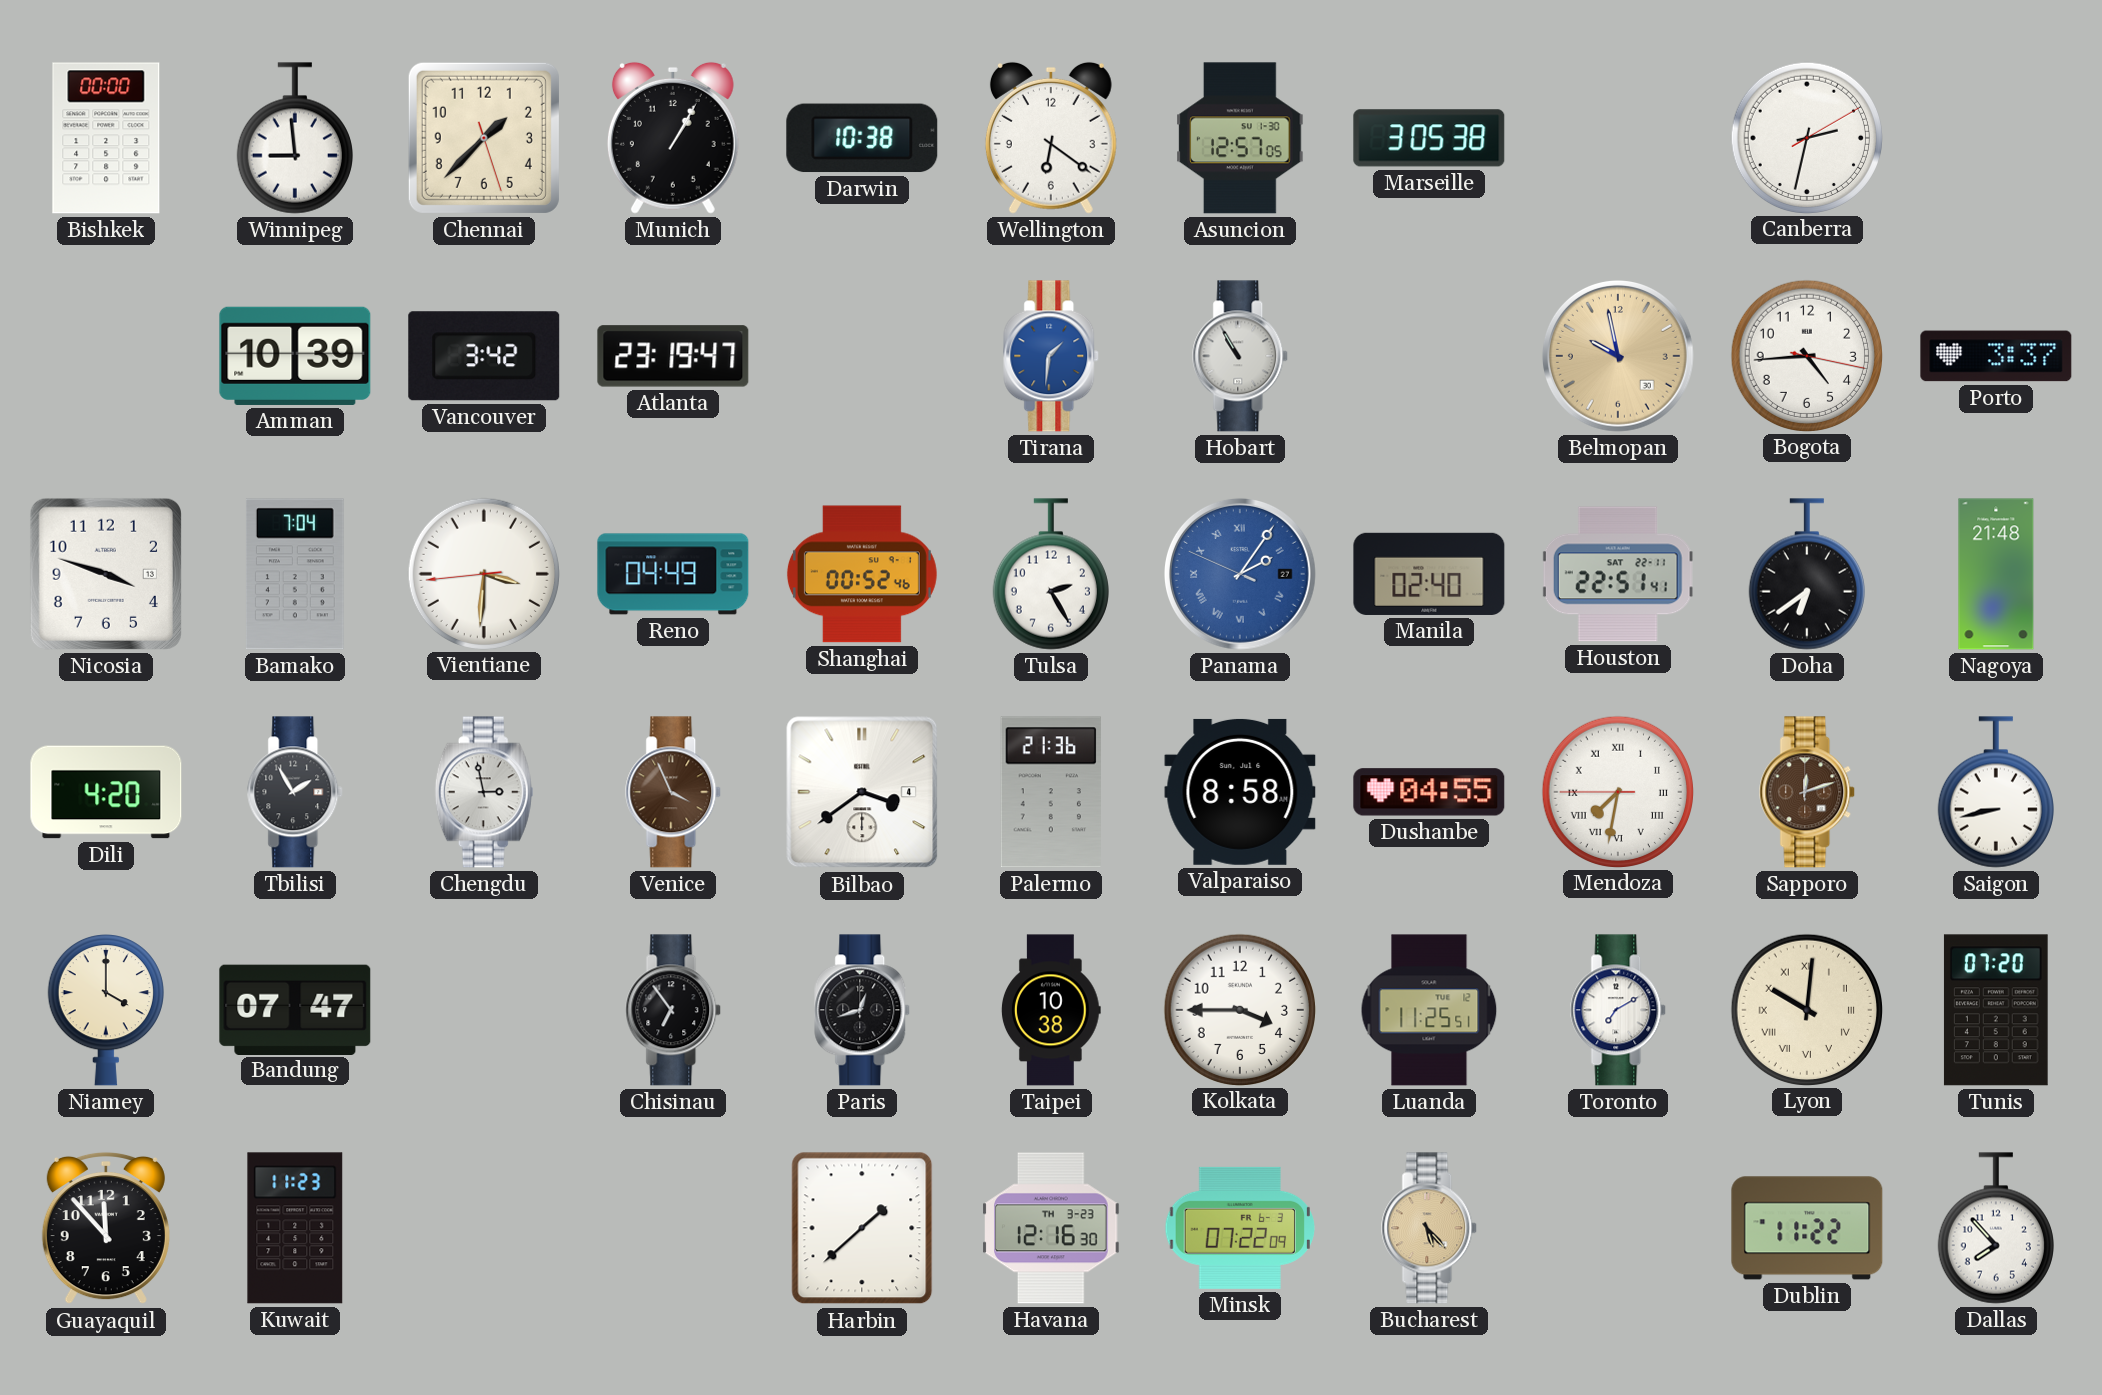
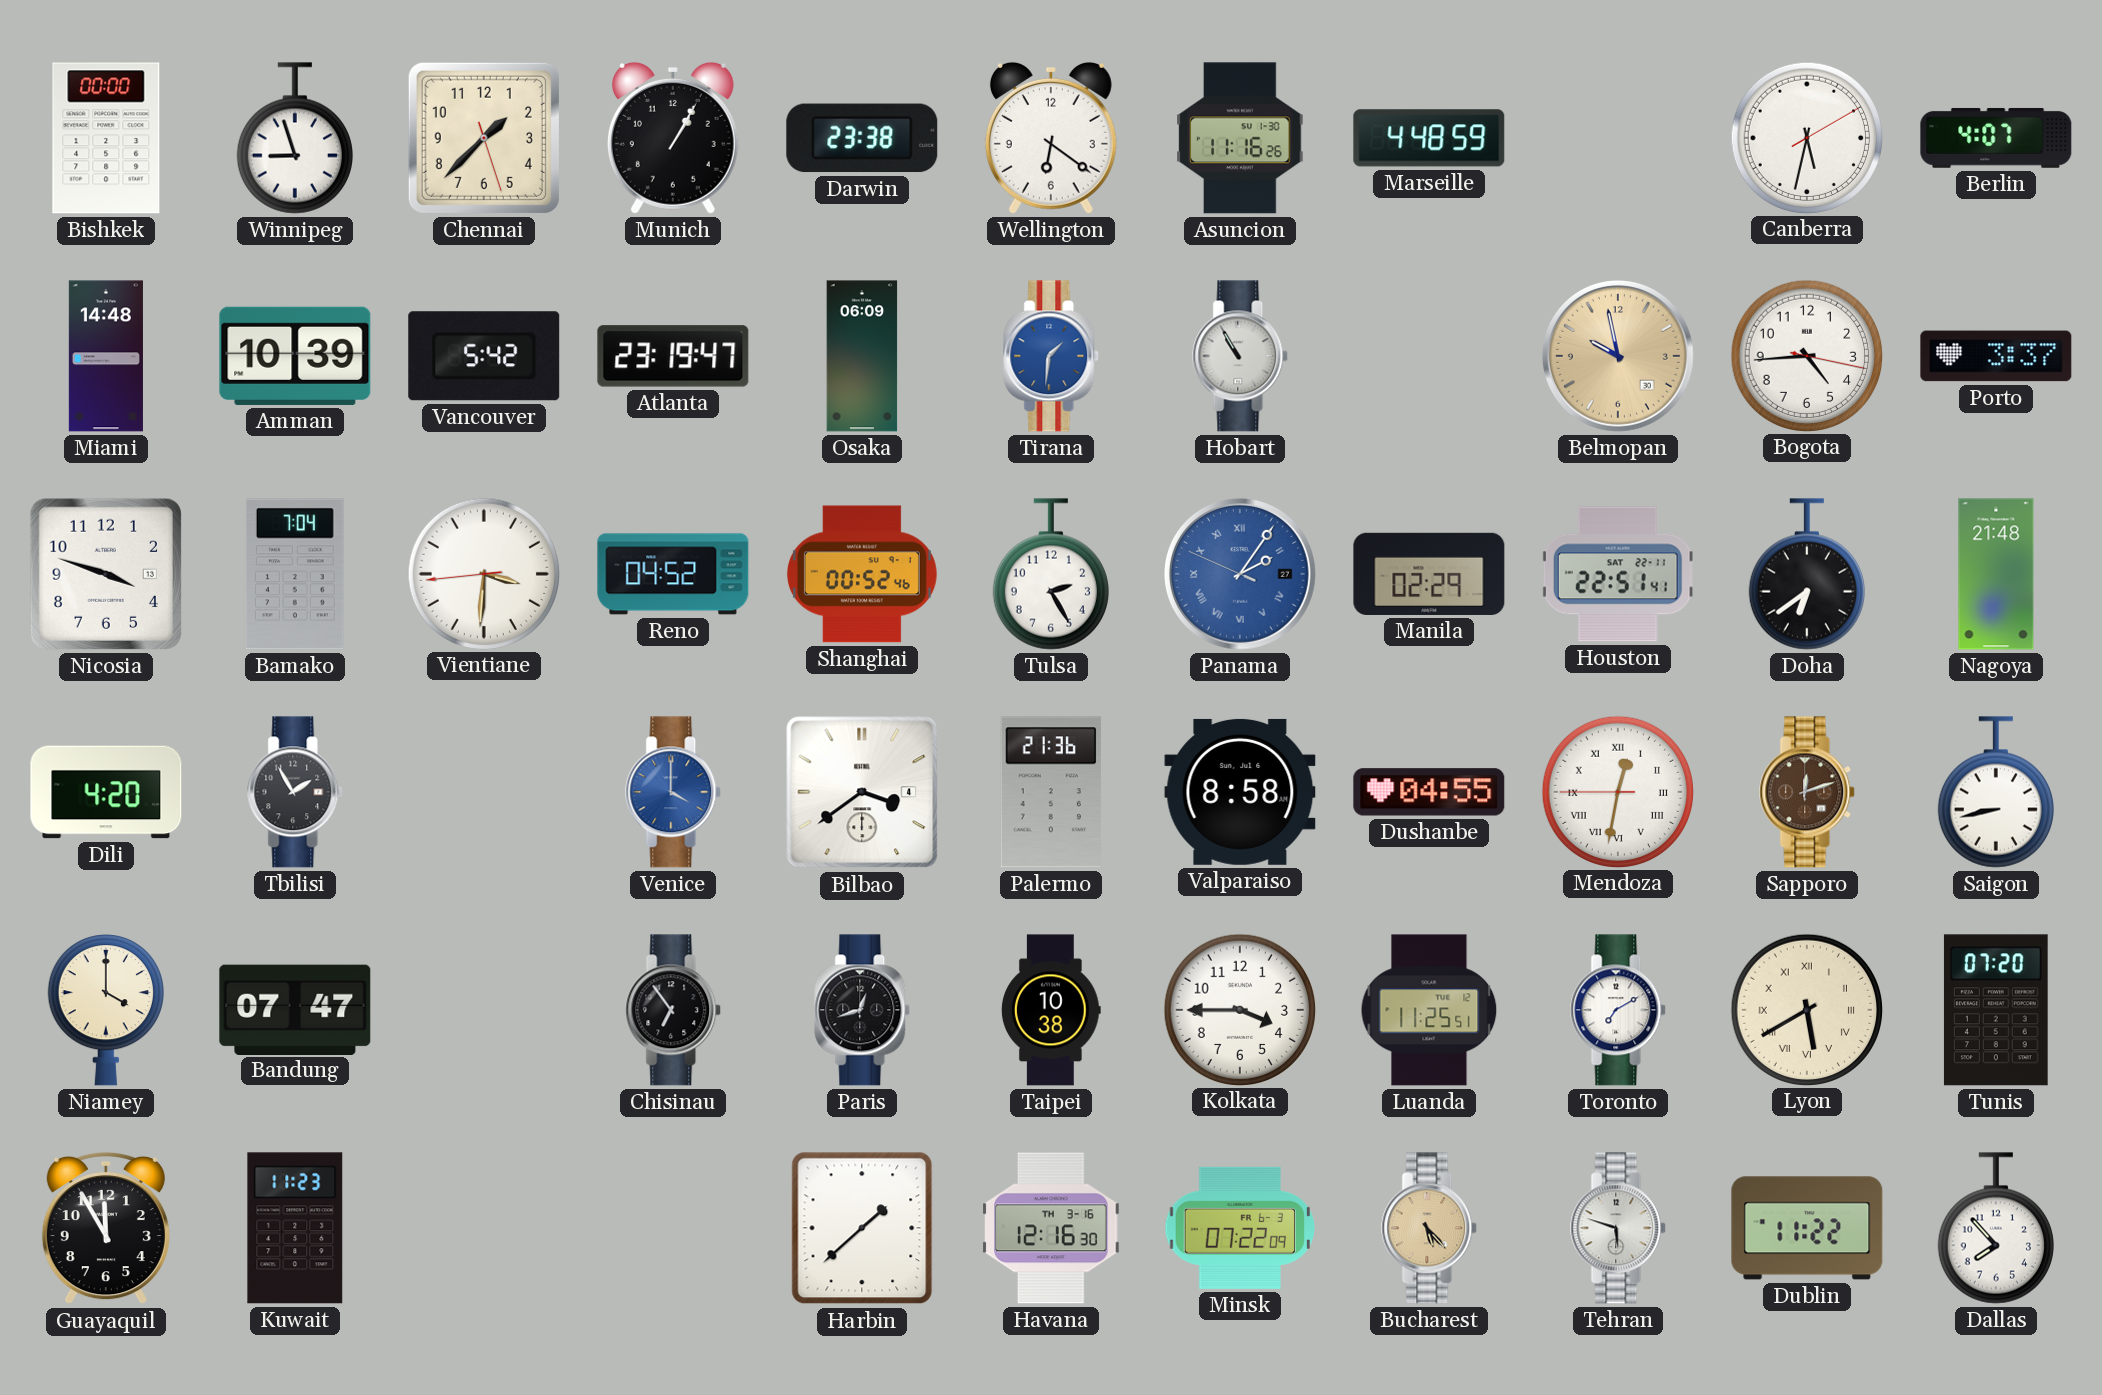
Winnipeg: 8:59 -> 8:57
Darwin: 10:38 -> 23:38
Asuncion: 12:57 -> 11:16
Marseille: 3:05 -> 4:48
Canberra: 2:32 -> 5:32
Berlin: none -> 4:07
Miami: none -> 14:48
Vancouver: 3:42 -> 5:42
Osaka: none -> 06:09
Reno: 04:49 -> 04:52
Manila: 02:40 -> 02:29
Chengdu: 2:58 -> none
Venice: 3:56 -> 4:00
Venice dial: brown -> blue
Mendoza: 7:31 -> 12:31
Lyon: 10:01 -> 5:40
Guayaquil: 11:53 -> 11:55
Havana date: TH 3-23 -> TH 3-16
Tehran: none -> 5:48
